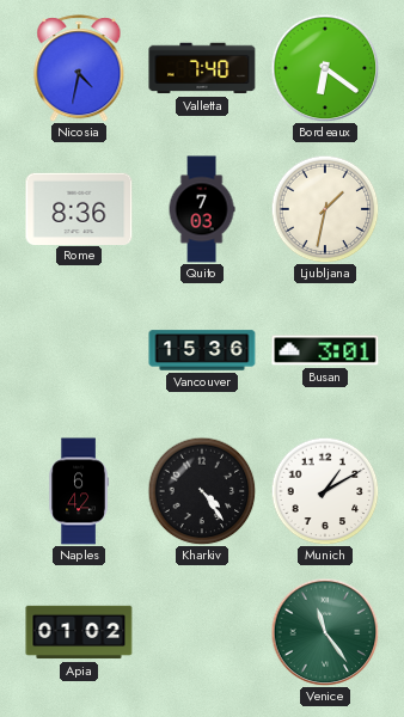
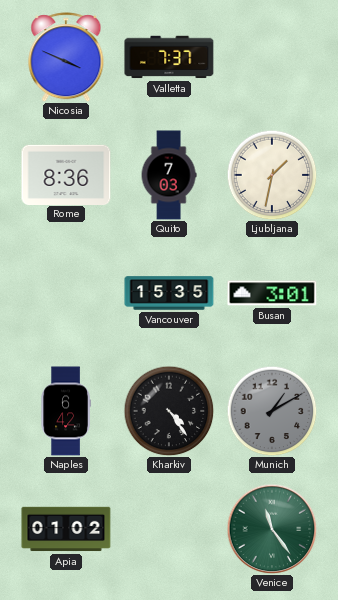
Nicosia: 4:32 -> 3:49
Valletta: 7:40 -> 7:37
Bordeaux: 6:21 -> none
Vancouver: 15:36 -> 15:35
Munich dial: white -> grey
